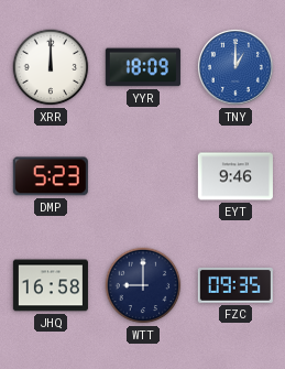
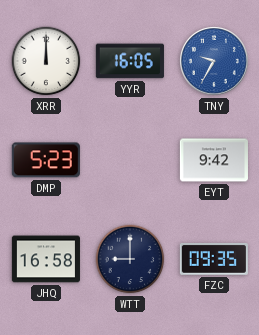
YYR: 18:09 -> 16:05
TNY: 1:00 -> 9:35
EYT: 9:46 -> 9:42
